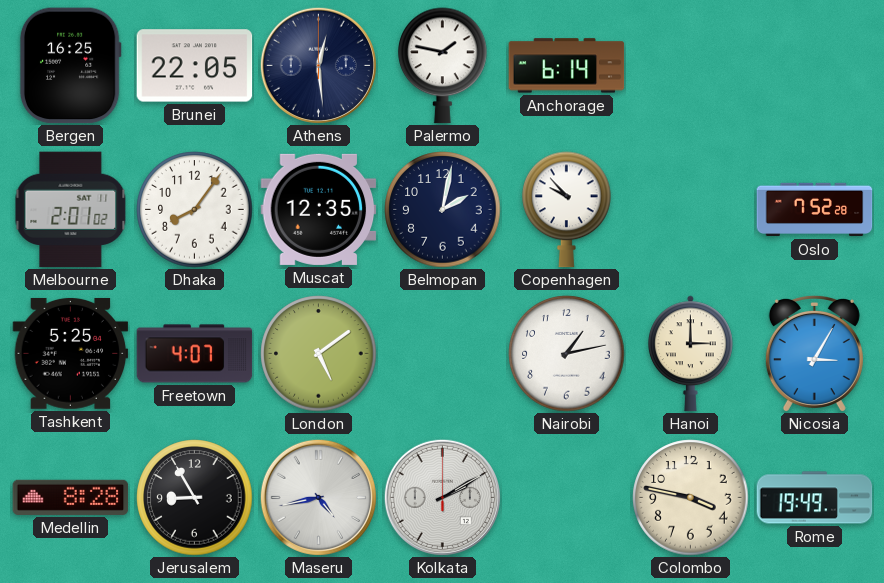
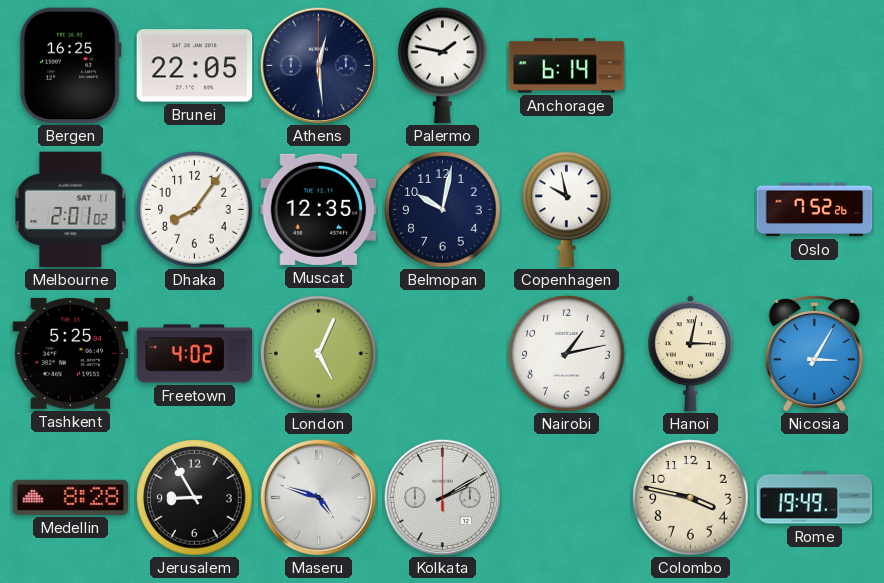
Belmopan: 2:02 -> 10:02
Copenhagen: 9:53 -> 9:58
Oslo: 7:52:28 -> 7:52:26
Freetown: 4:07 -> 4:02
London: 5:09 -> 5:04
Hanoi: 3:00 -> 3:02
Maseru: 4:43 -> 4:48
